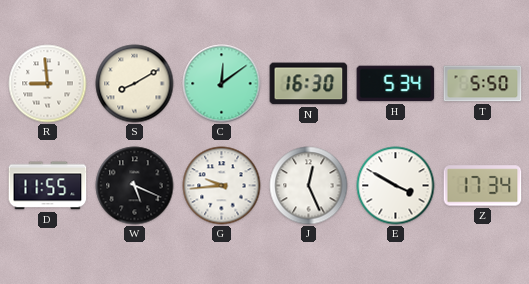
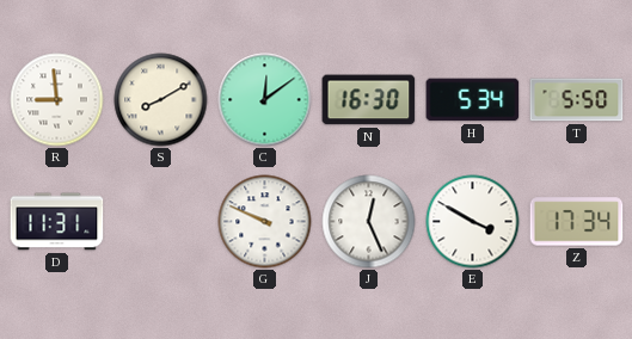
D: 11:55 -> 11:31
W: 5:19 -> none
G: 9:44 -> 9:49
